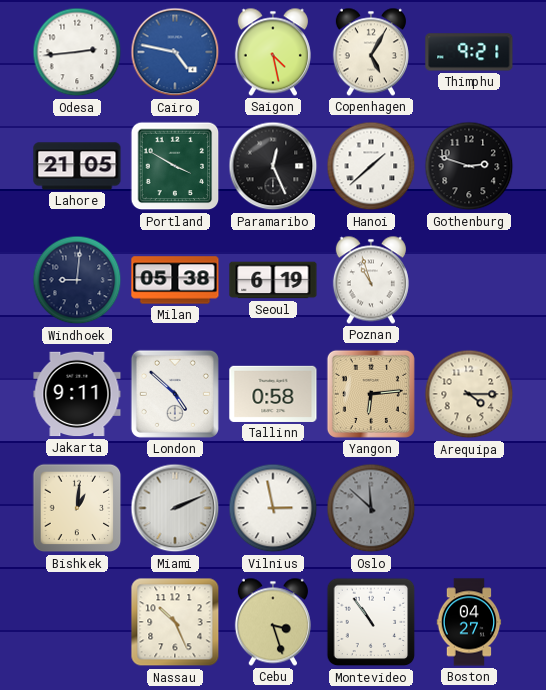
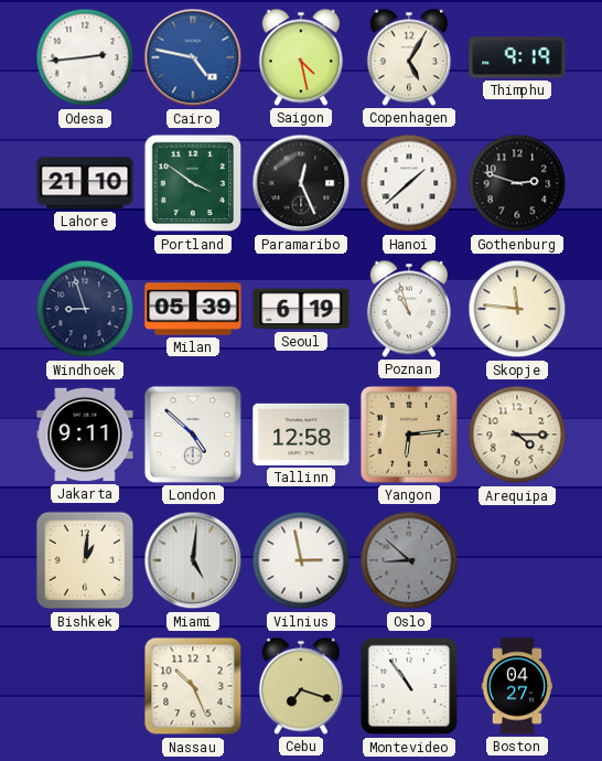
Thimphu: 9:21 -> 9:19
Lahore: 21:05 -> 21:10
Portland: 3:50 -> 3:51
Windhoek: 9:01 -> 8:57
Milan: 05:38 -> 05:39
Skopje: none -> 11:46
Tallinn: 0:58 -> 12:58
Miami: 2:11 -> 5:01
Oslo: 11:52 -> 8:52
Cebu: 3:27 -> 7:18
